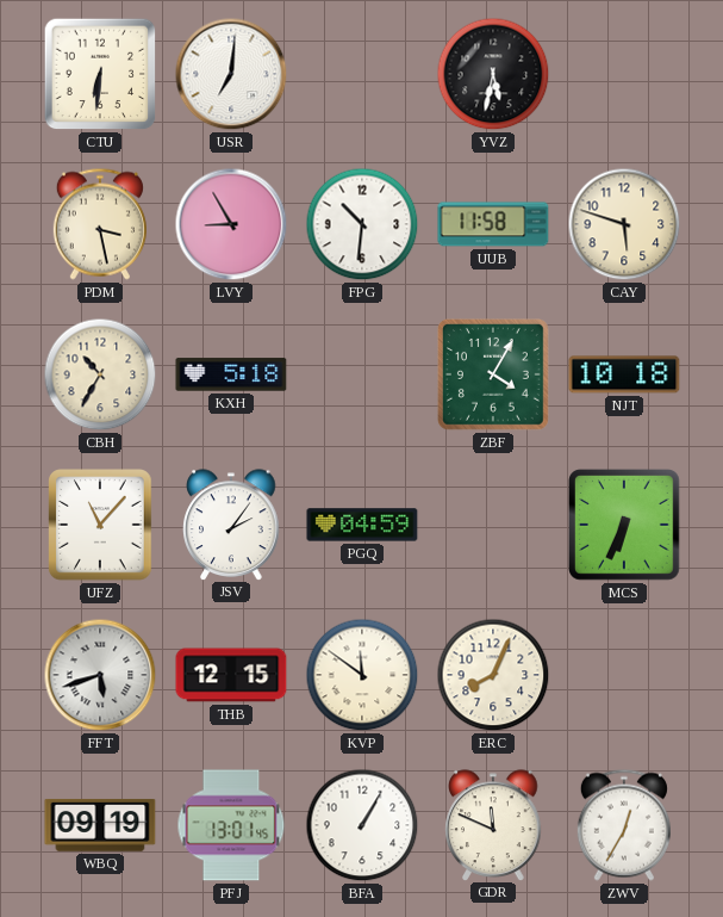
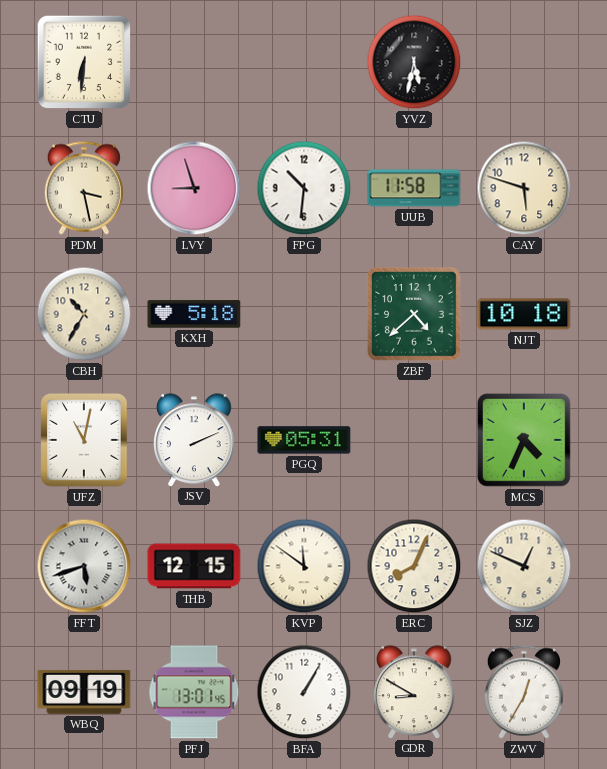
USR: 7:01 -> none
LVY: 8:55 -> 8:57
ZBF: 4:05 -> 4:38
UFZ: 11:07 -> 11:02
JSV: 2:06 -> 2:11
PGQ: 04:59 -> 05:31
MCS: 6:34 -> 4:34
SJZ: none -> 12:49
GDR: 11:49 -> 8:50
